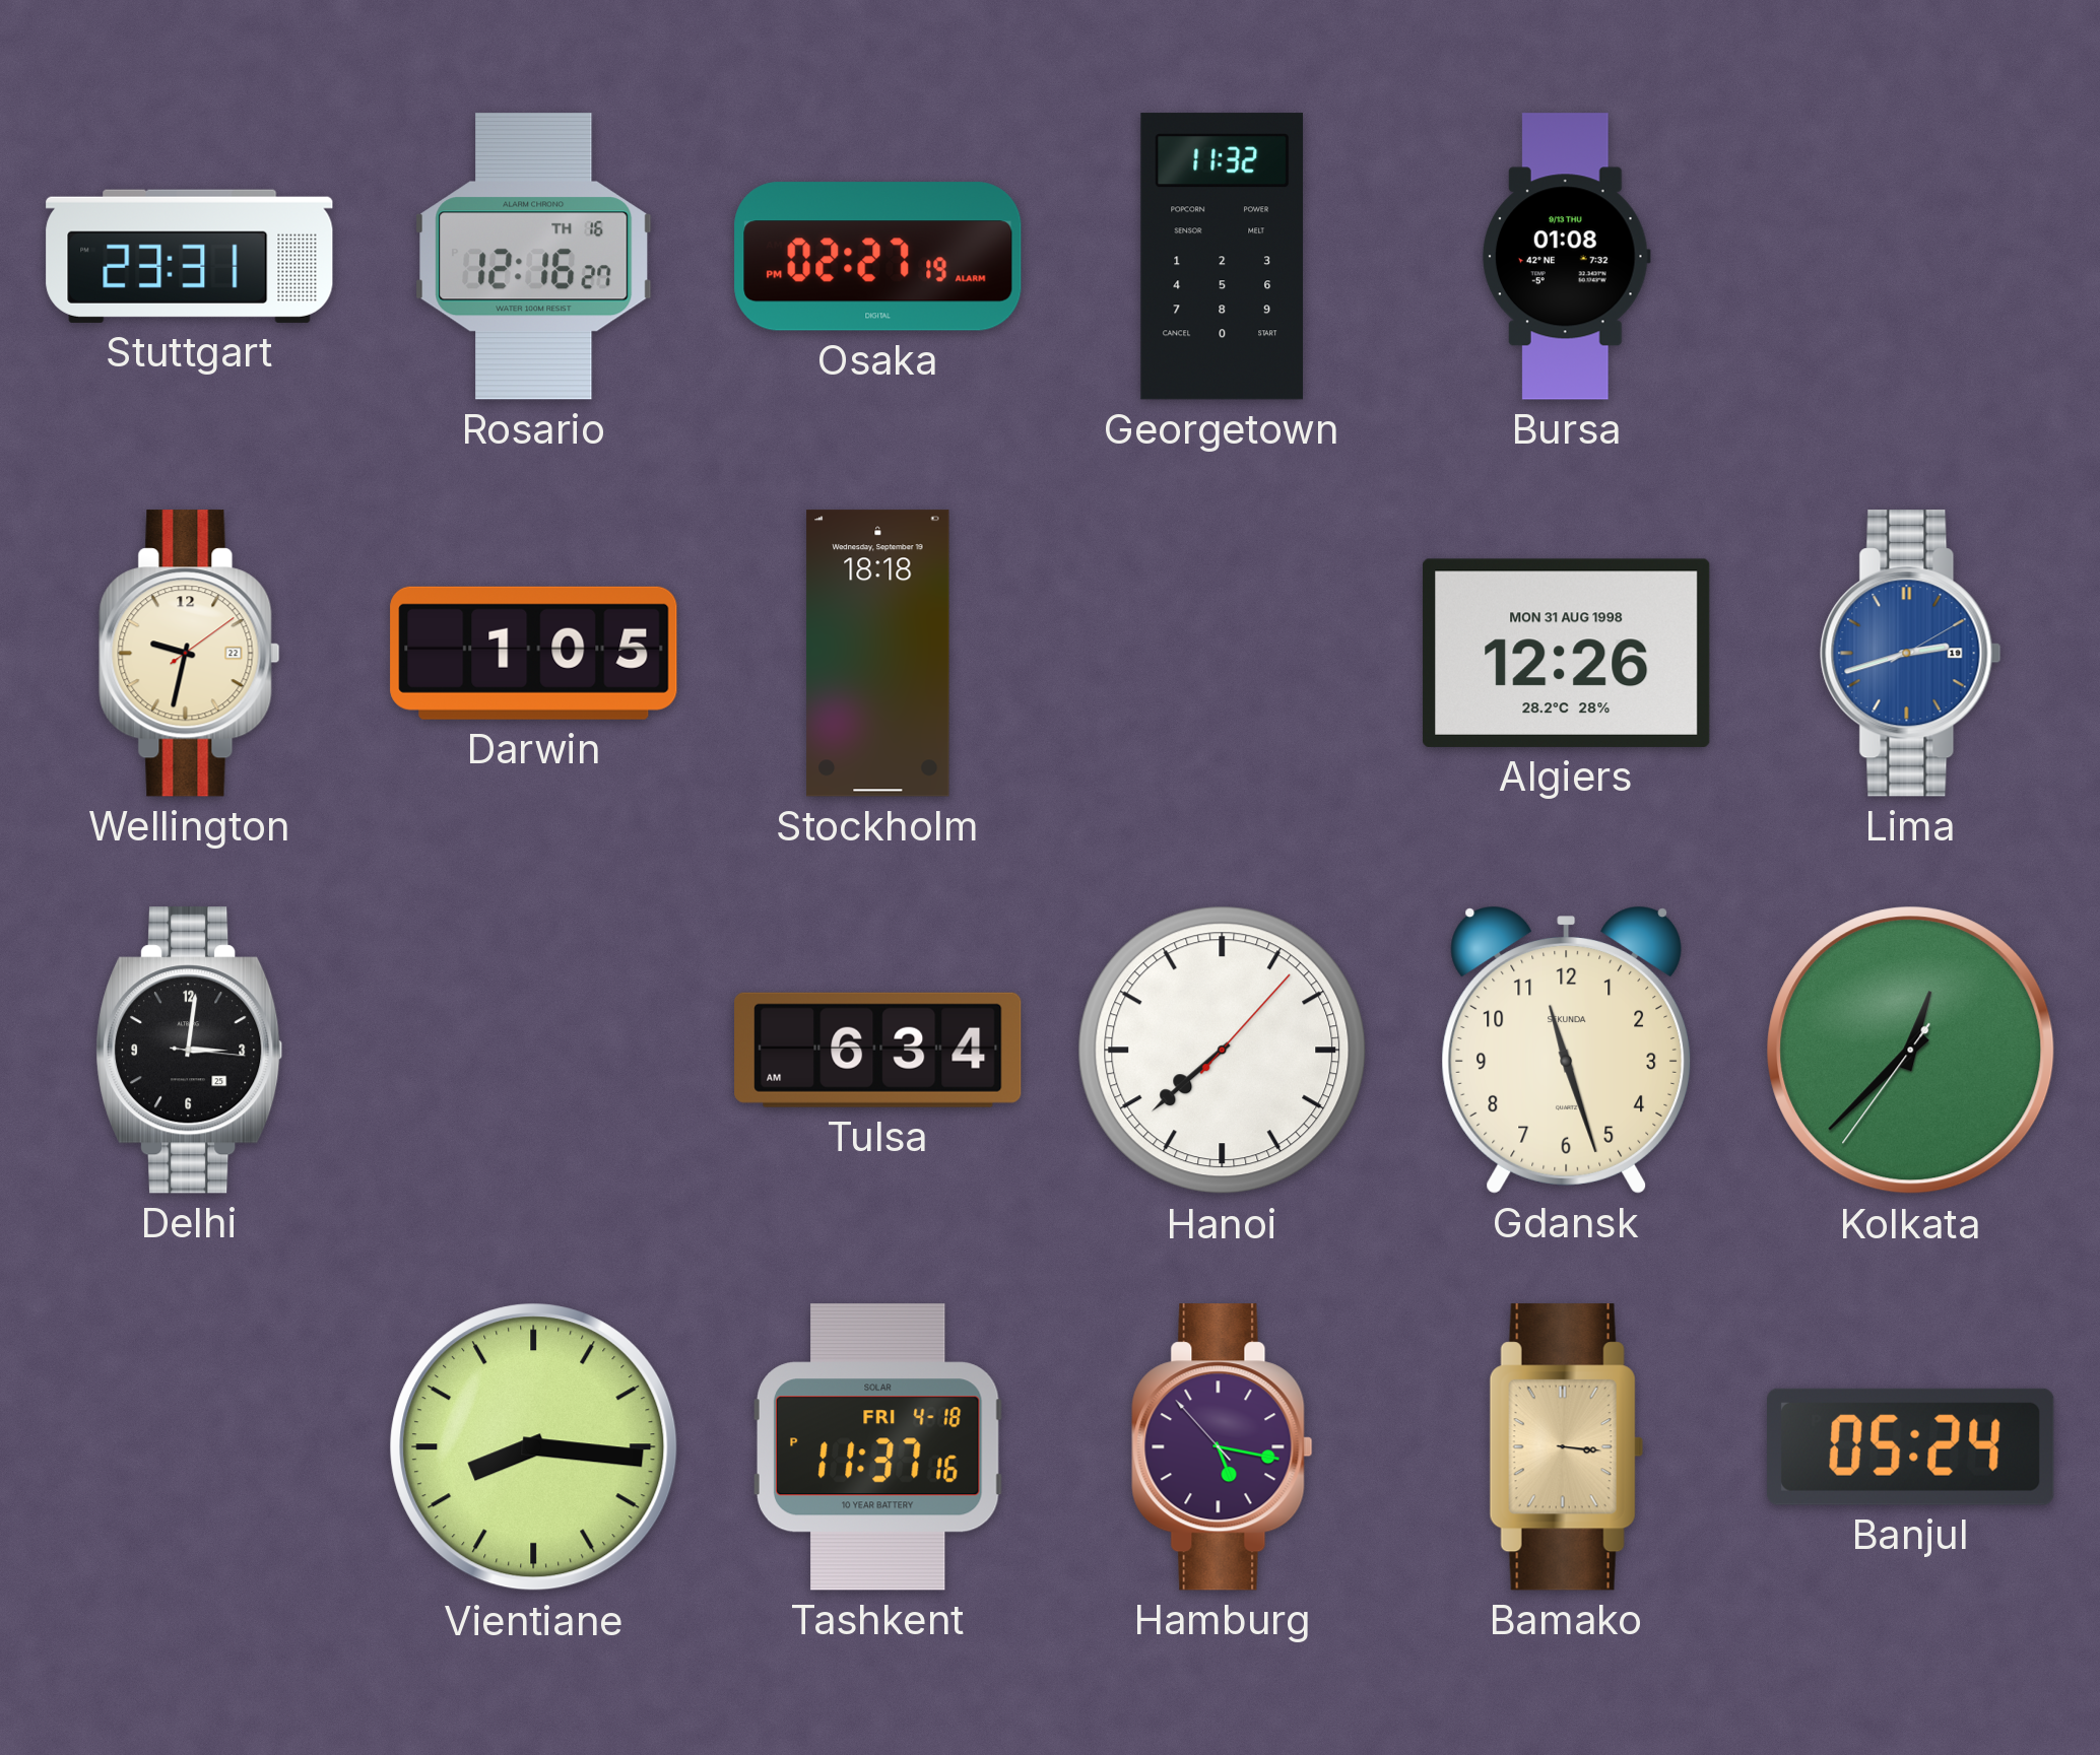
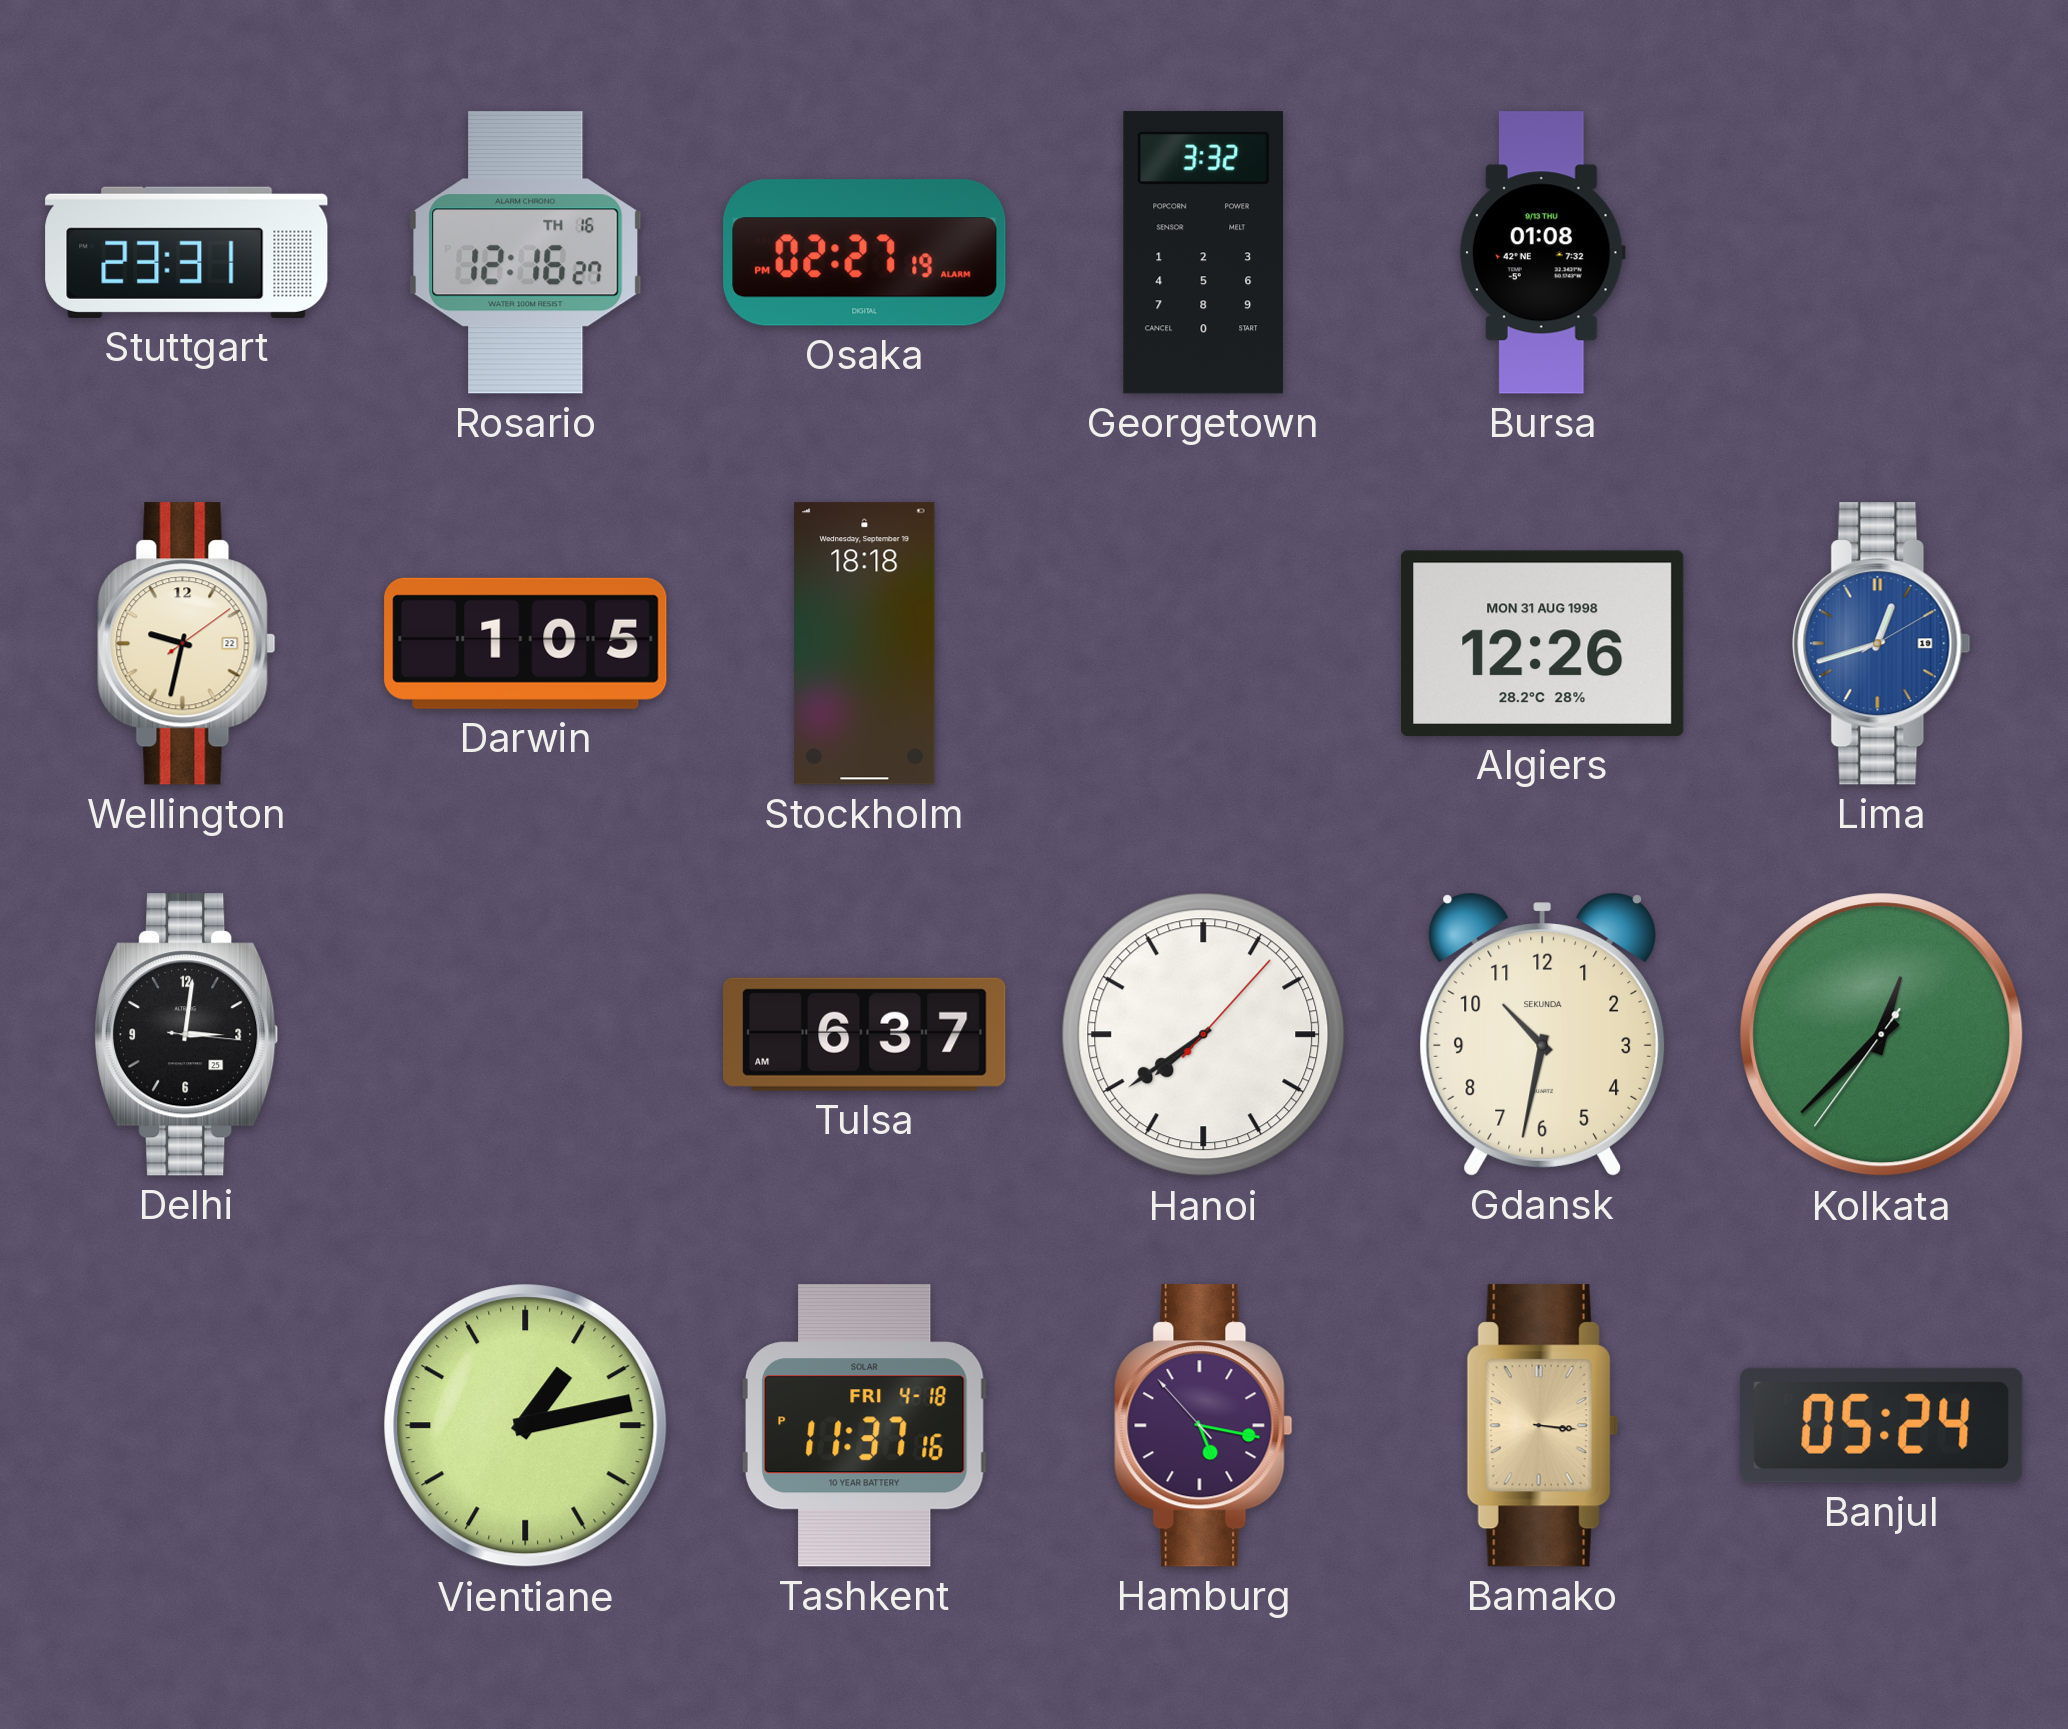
Georgetown: 11:32 -> 3:32
Lima: 2:42 -> 12:42
Tulsa: 6:34 -> 6:37
Hanoi: 7:38 -> 7:39
Gdansk: 11:27 -> 10:32
Vientiane: 8:16 -> 1:13
